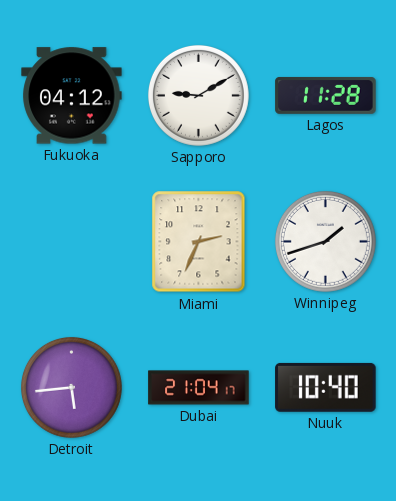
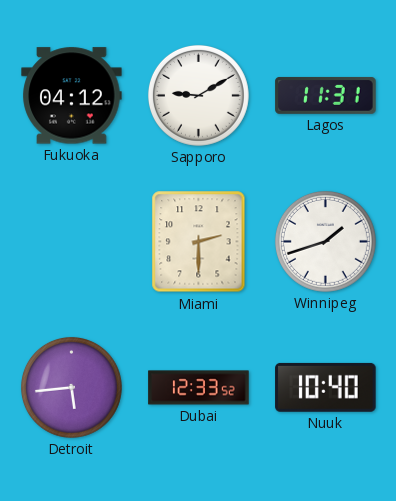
Lagos: 11:28 -> 11:31
Miami: 2:34 -> 2:30
Dubai: 21:04 -> 12:33
